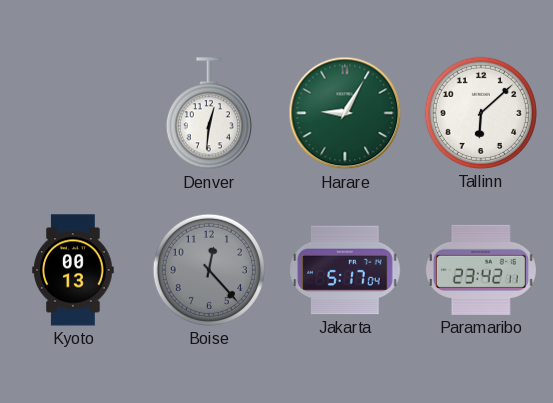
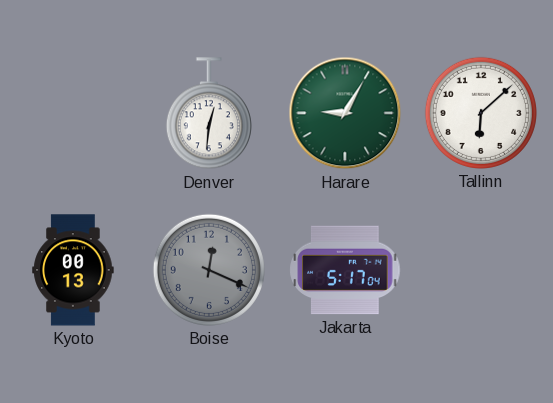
Boise: 12:23 -> 12:19
Paramaribo: 23:42 -> none
